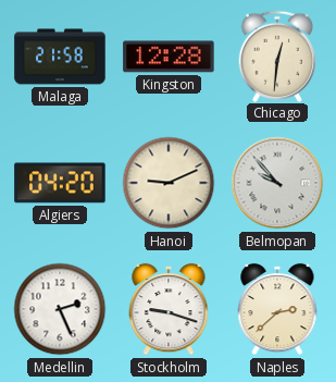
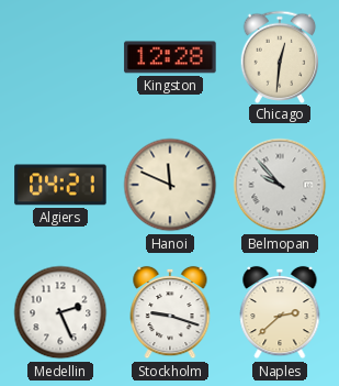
Malaga: 21:58 -> none
Algiers: 04:20 -> 04:21
Hanoi: 9:11 -> 11:49
